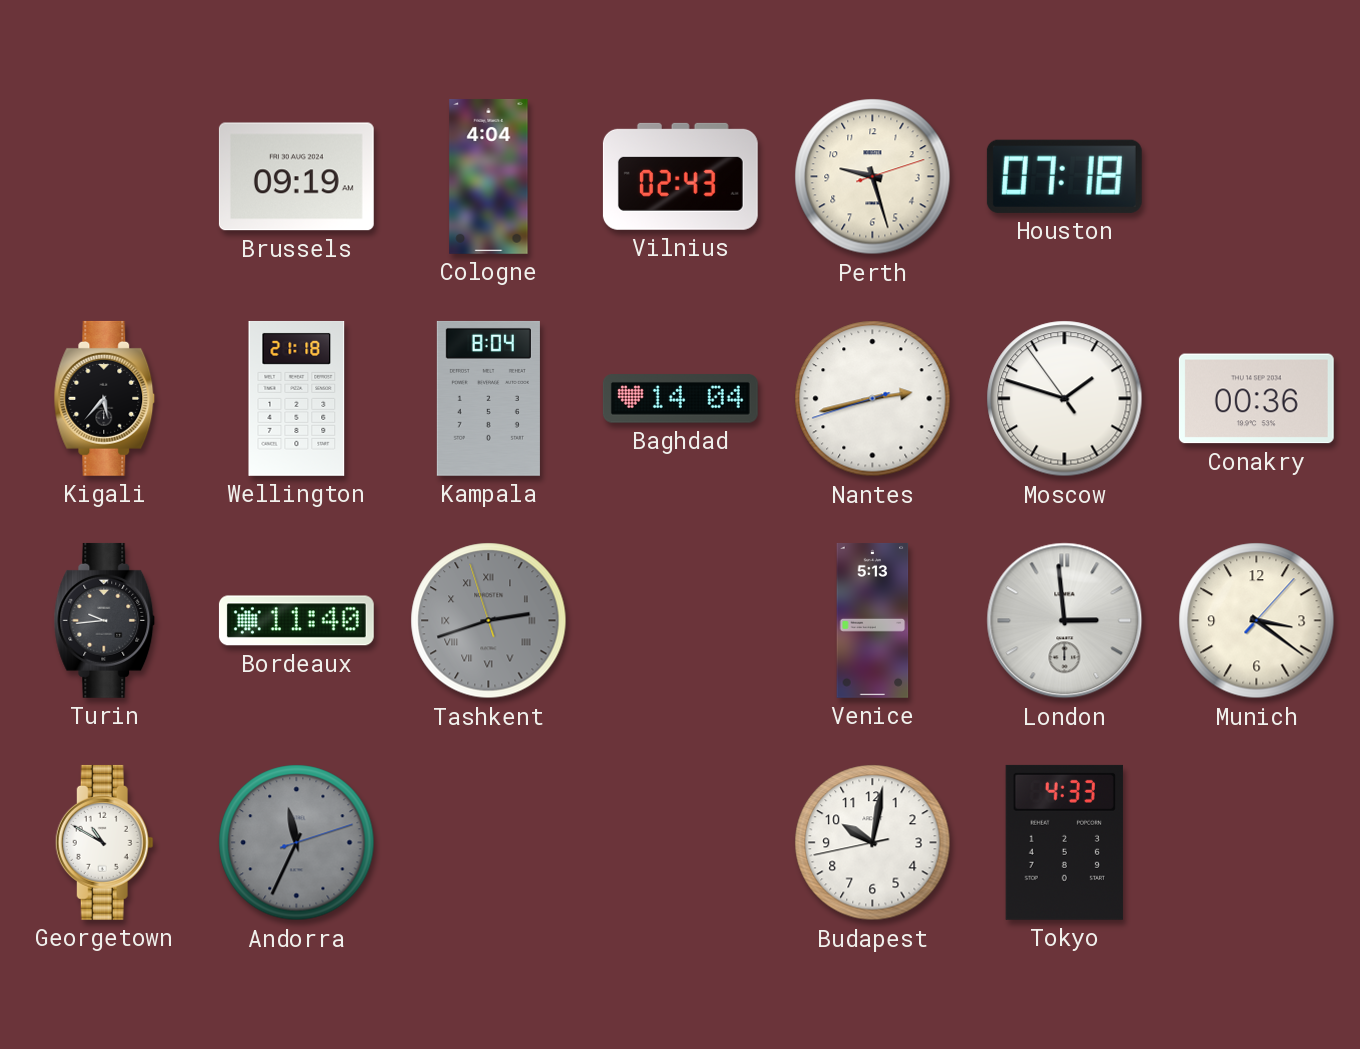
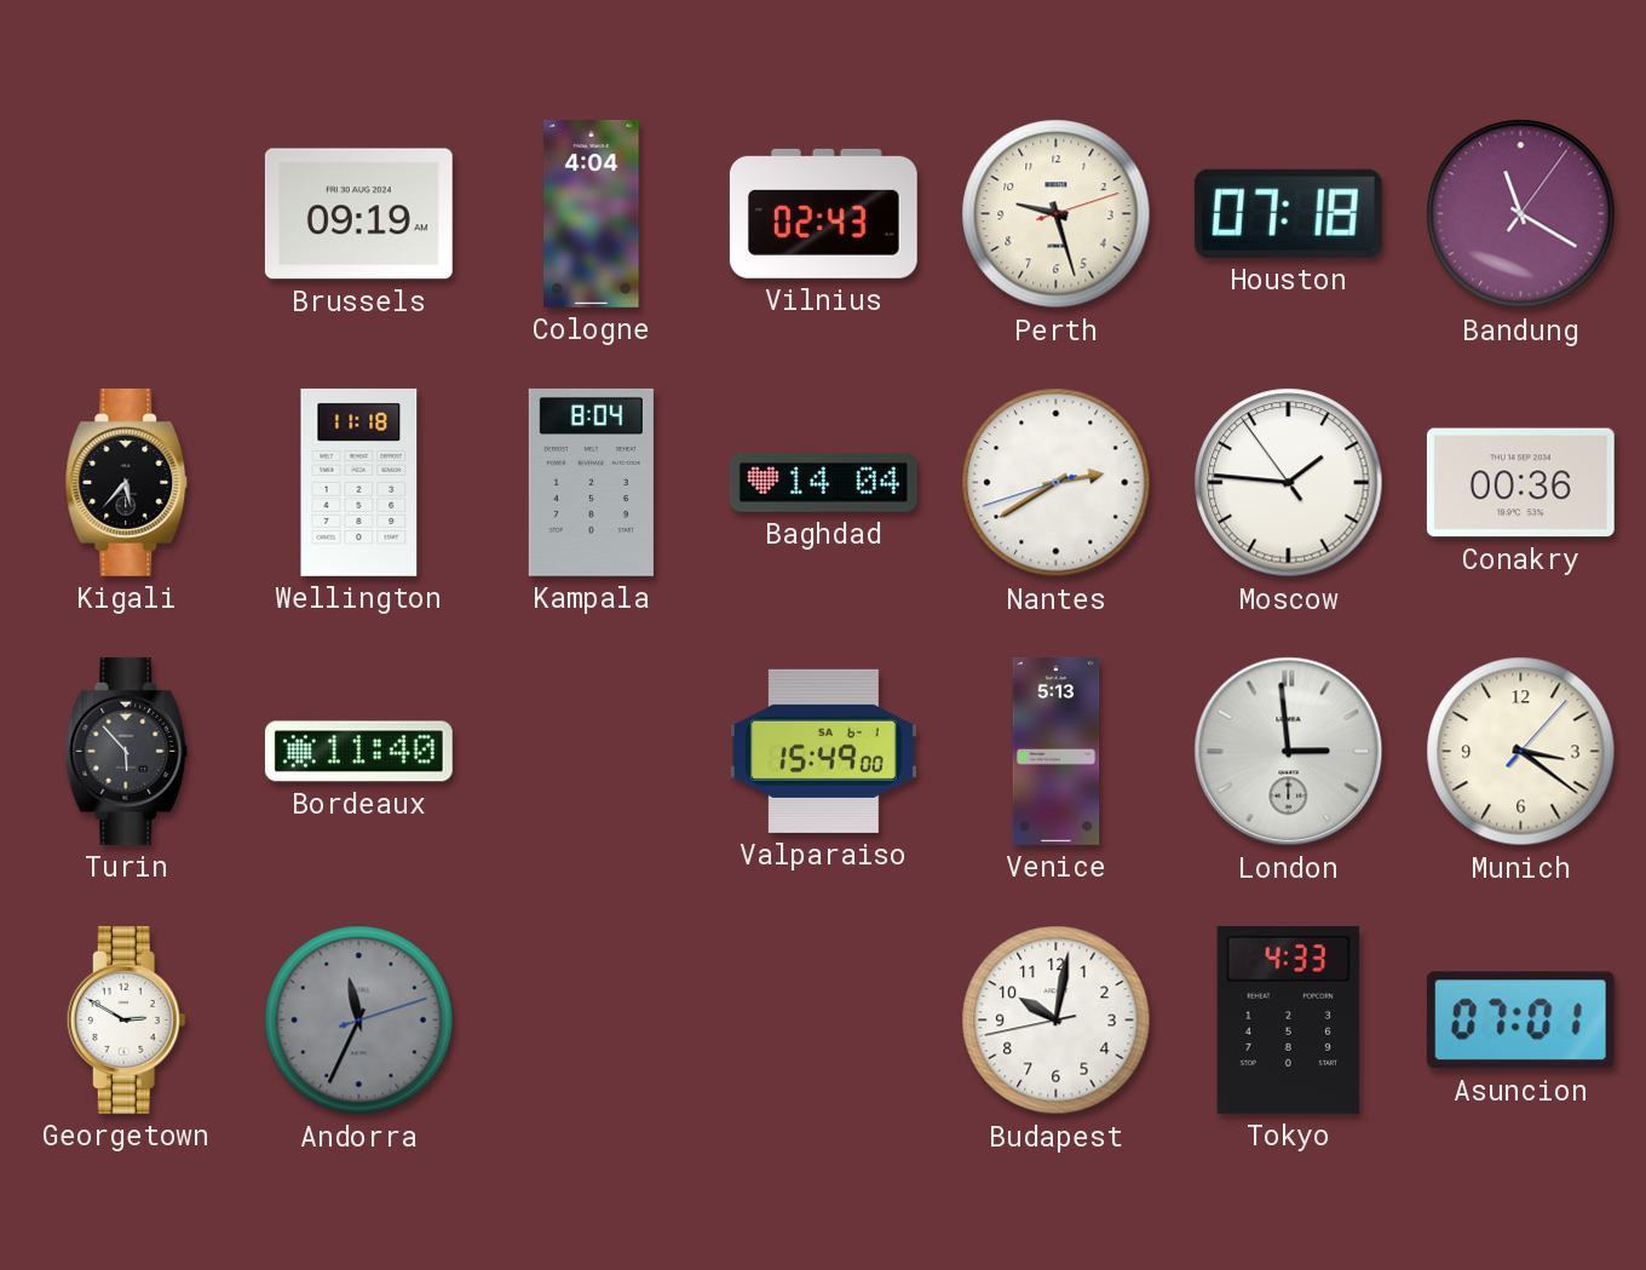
Bandung: none -> 11:20
Wellington: 21:18 -> 11:18
Nantes: 2:42 -> 2:39
Moscow: 1:47 -> 1:45
Turin: 9:44 -> 5:53
Tashkent: 2:41 -> none
Valparaiso: none -> 15:49
Georgetown: 10:50 -> 2:50
Asuncion: none -> 07:01
